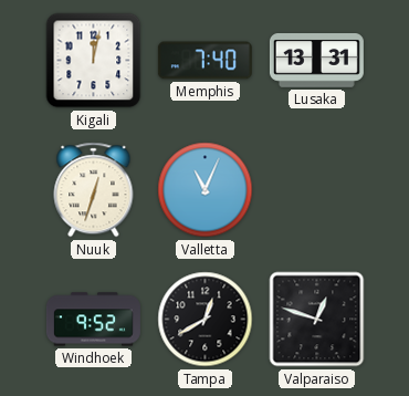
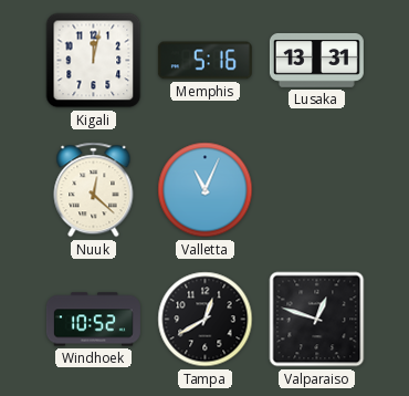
Memphis: 7:40 -> 5:16
Nuuk: 12:33 -> 12:22
Windhoek: 9:52 -> 10:52
